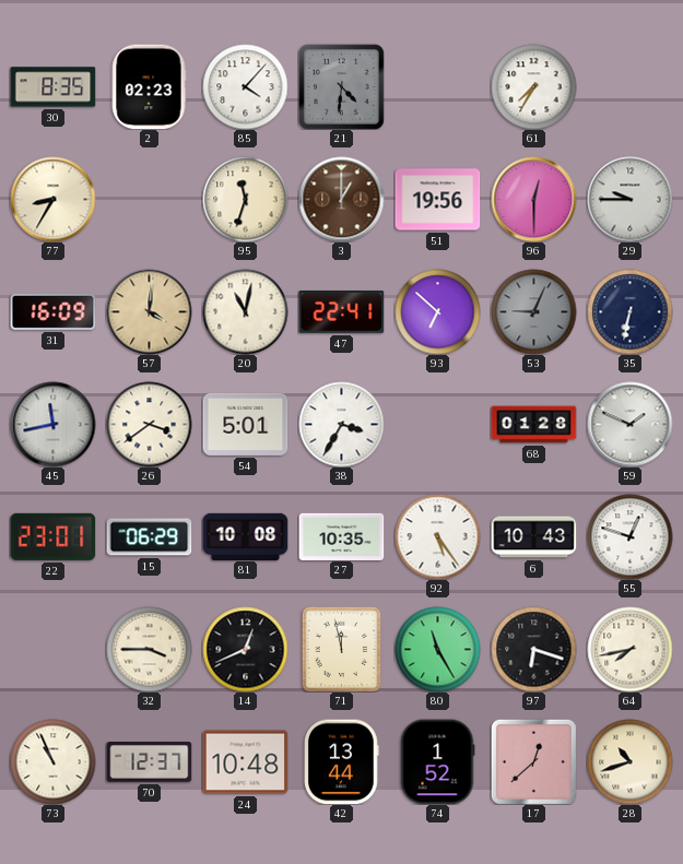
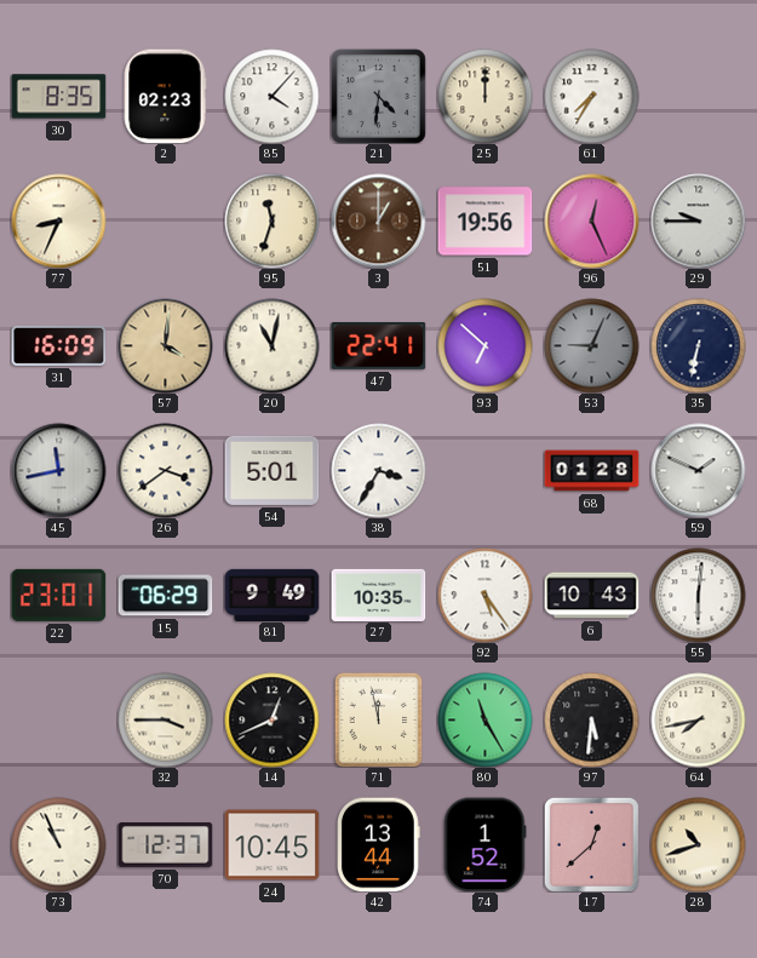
25: none -> 12:00
77: 8:35 -> 8:34
96: 12:30 -> 12:26
81: 10:08 -> 9:49
55: 12:48 -> 6:01
97: 6:18 -> 5:31
24: 10:48 -> 10:45
